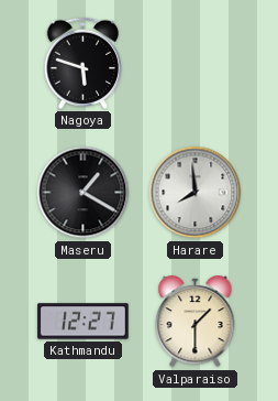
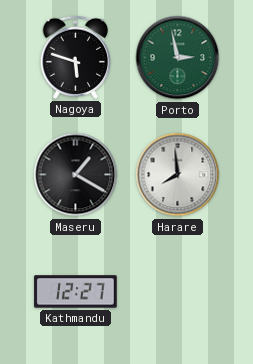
Porto: none -> 2:58
Valparaiso: 1:30 -> none
